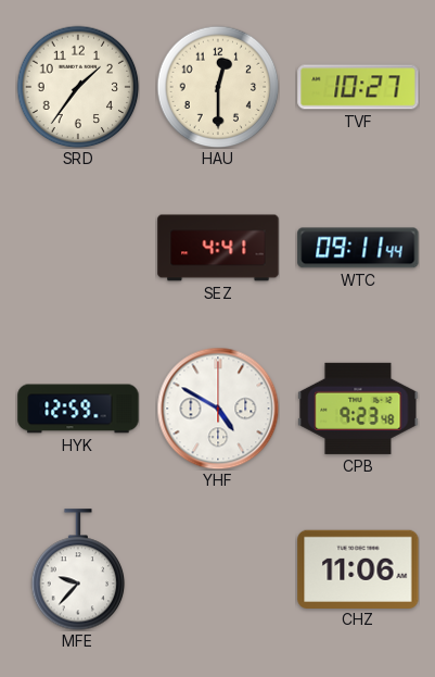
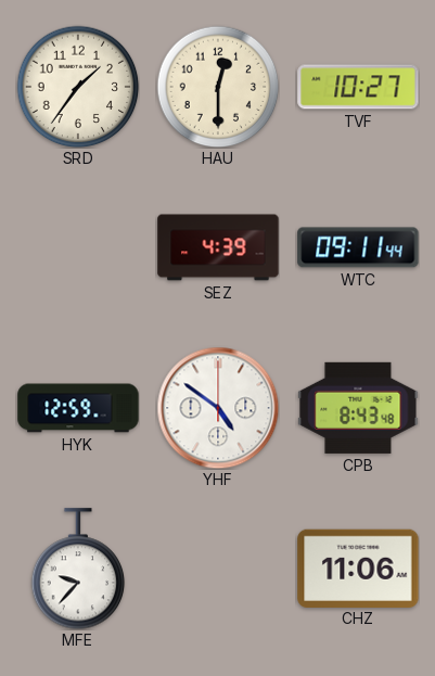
SEZ: 4:41 -> 4:39
YHF: 4:50 -> 4:51
CPB: 9:23 -> 8:43
